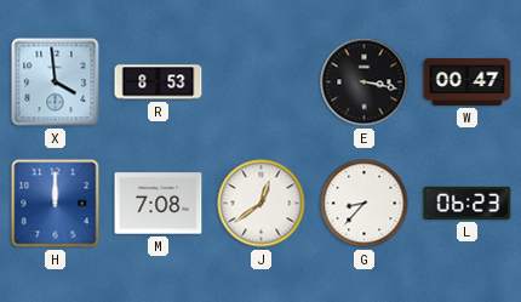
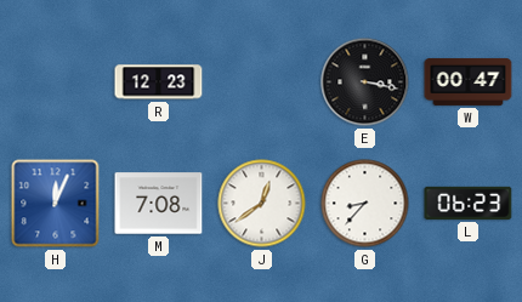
X: 3:59 -> none
R: 8:53 -> 12:23
H: 12:00 -> 12:04
